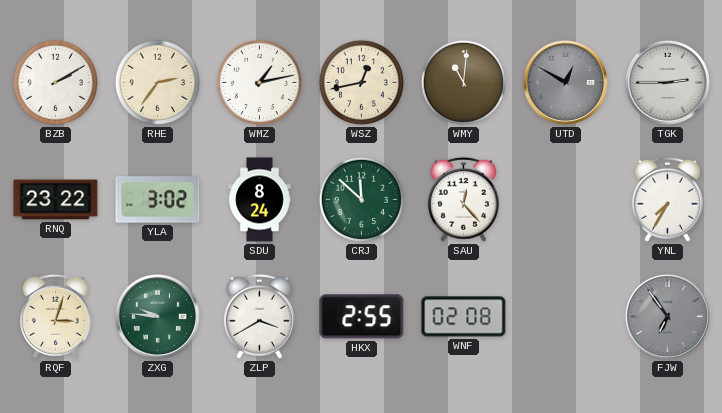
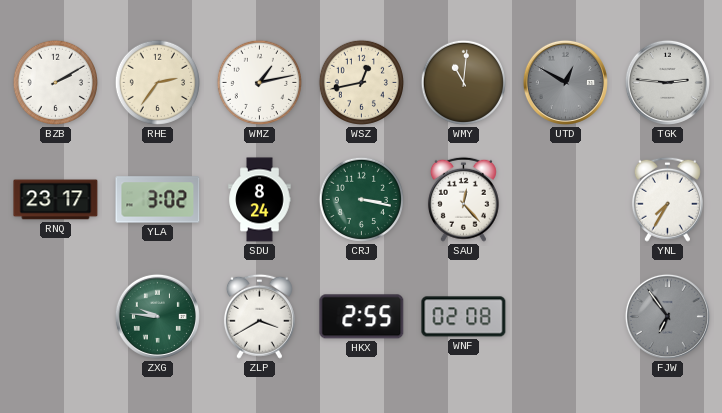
TGK: 2:45 -> 2:46
RNQ: 23:22 -> 23:17
CRJ: 11:52 -> 3:17
RQF: 3:03 -> none
